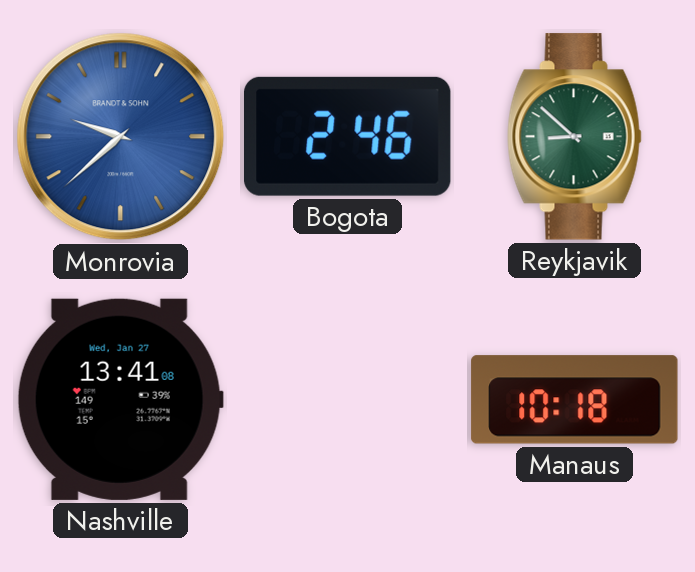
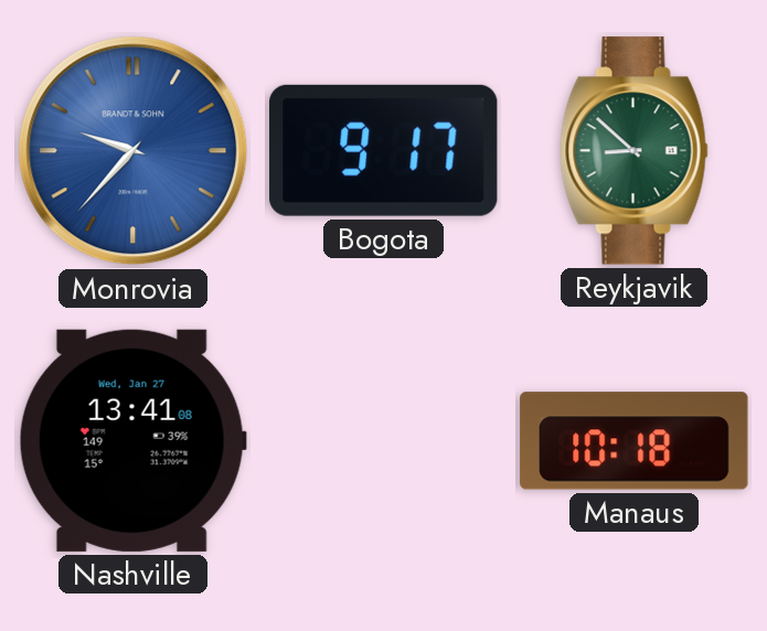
Monrovia: 9:38 -> 9:37
Bogota: 2:46 -> 9:17
